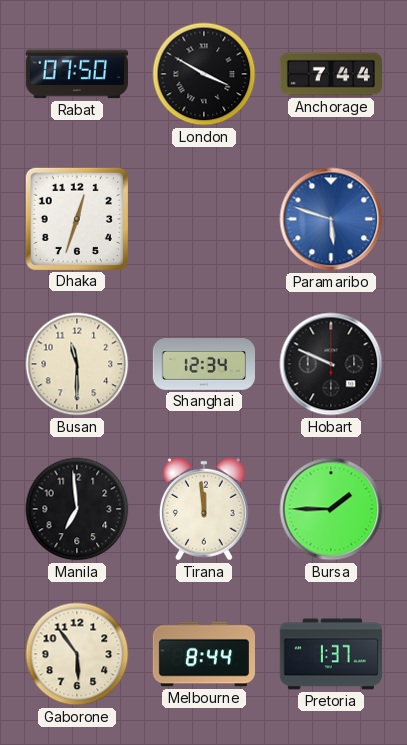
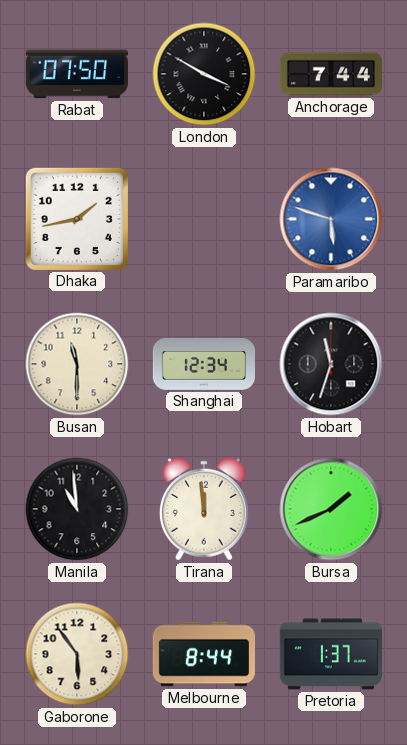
Dhaka: 12:33 -> 1:43
Hobart: 9:49 -> 11:33
Manila: 6:59 -> 10:59
Bursa: 1:45 -> 1:41
